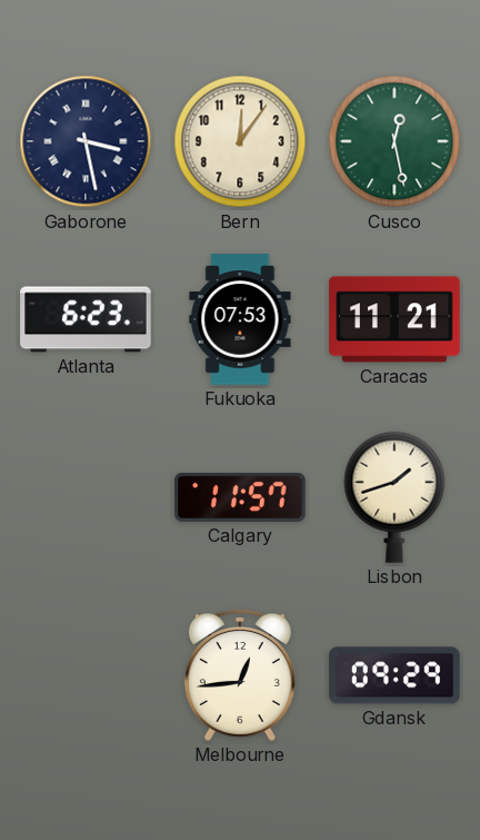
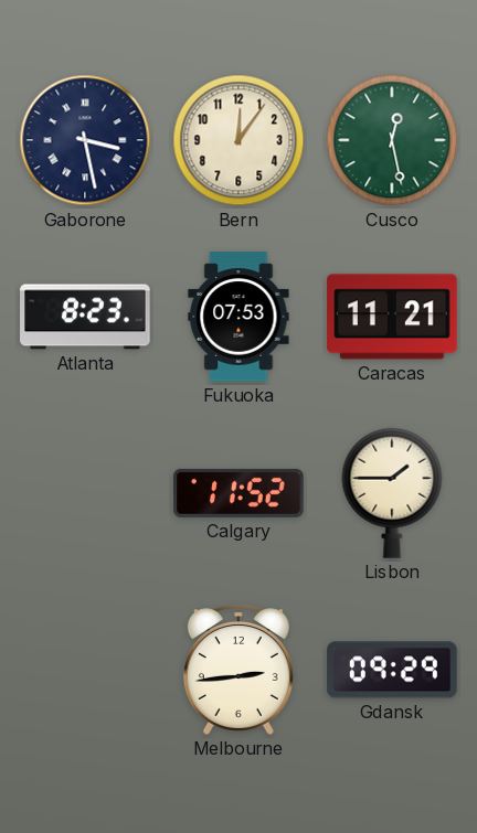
Atlanta: 6:23 -> 8:23
Calgary: 11:57 -> 11:52
Lisbon: 1:42 -> 1:45
Melbourne: 12:44 -> 2:44
